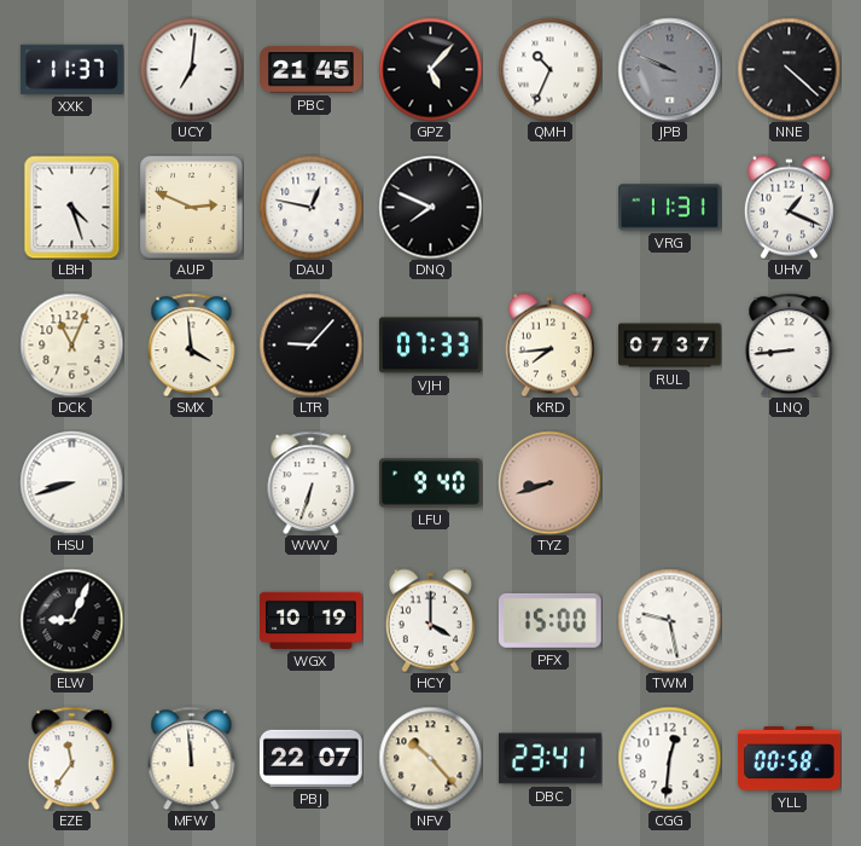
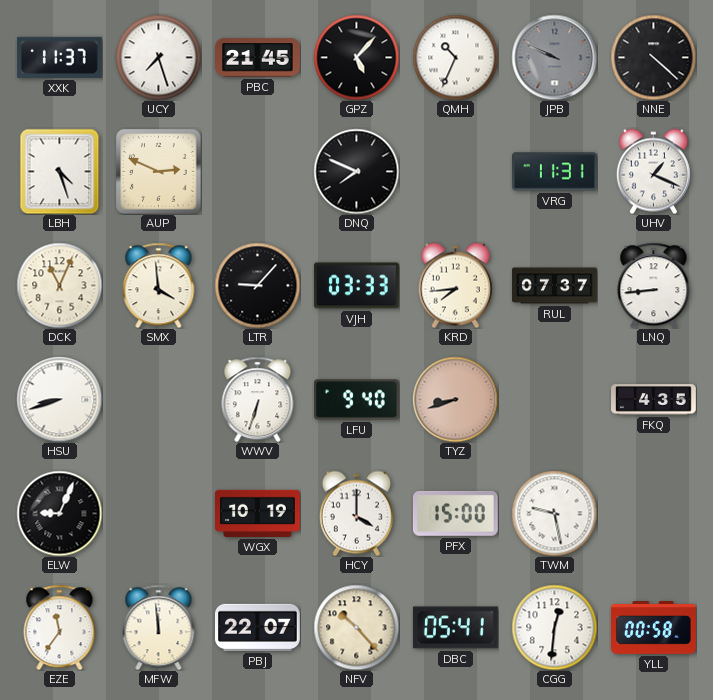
UCY: 7:01 -> 7:27
DAU: 12:47 -> none
VJH: 07:33 -> 03:33
FKQ: none -> 4:35
DBC: 23:41 -> 05:41
